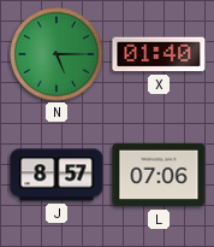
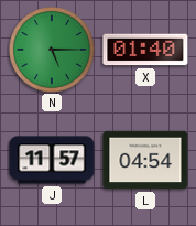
J: 8:57 -> 11:57
L: 07:06 -> 04:54
